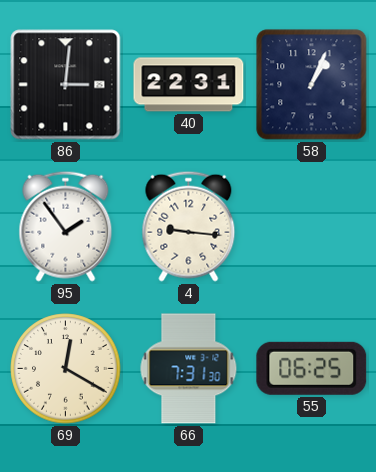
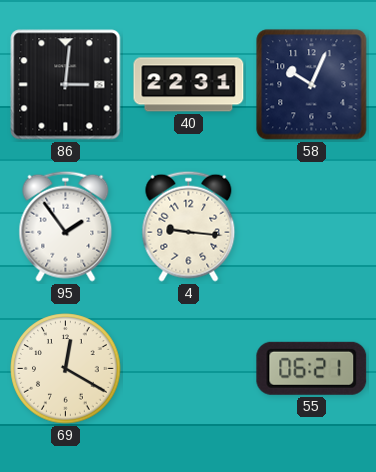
58: 1:04 -> 10:04
66: 7:31 -> none
55: 06:25 -> 06:21
